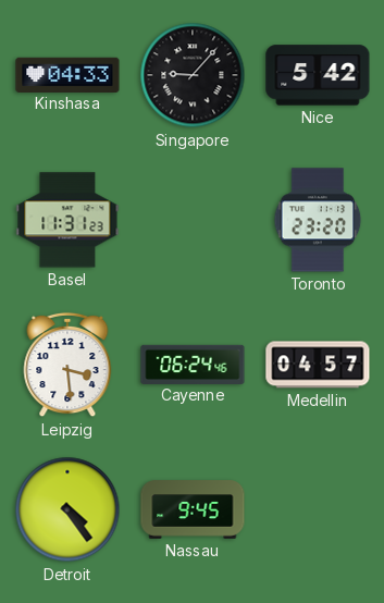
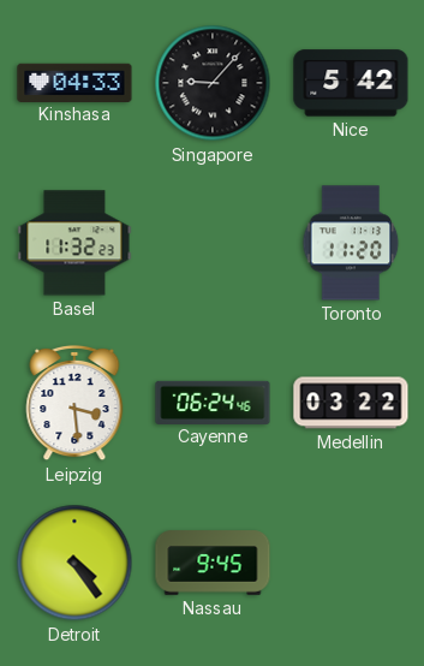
Basel: 11:31 -> 11:32
Toronto: 23:20 -> 11:20
Medellin: 04:57 -> 03:22
